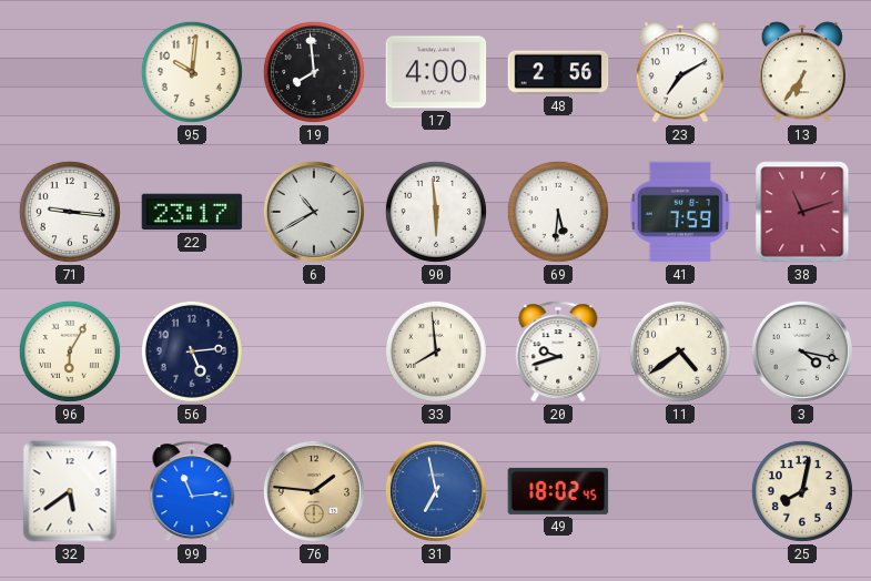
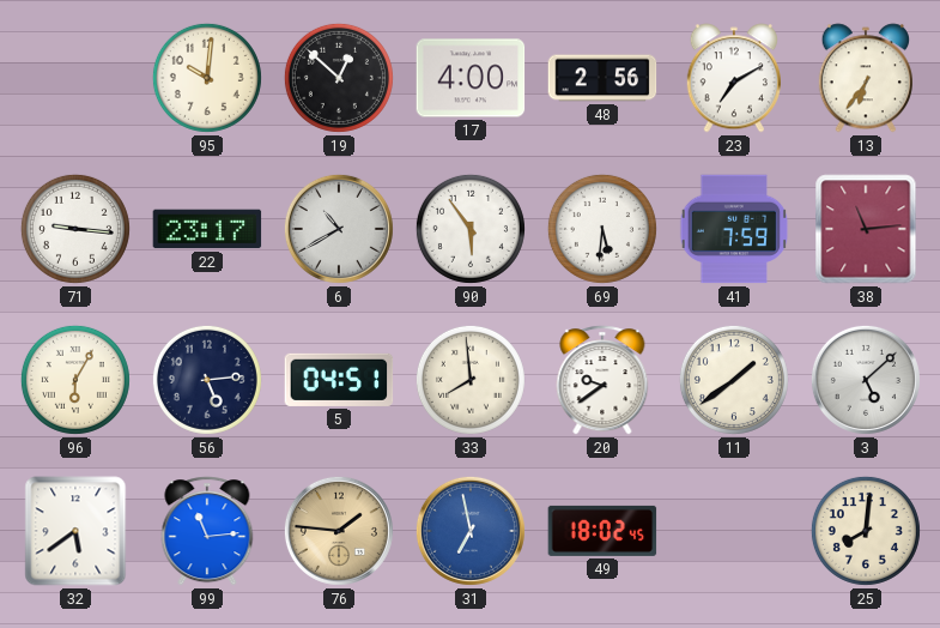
19: 7:59 -> 12:52
90: 5:59 -> 5:54
38: 11:12 -> 11:14
5: none -> 04:51
20: 9:42 -> 9:39
11: 4:39 -> 1:39
3: 4:17 -> 5:08
25: 8:02 -> 8:01
